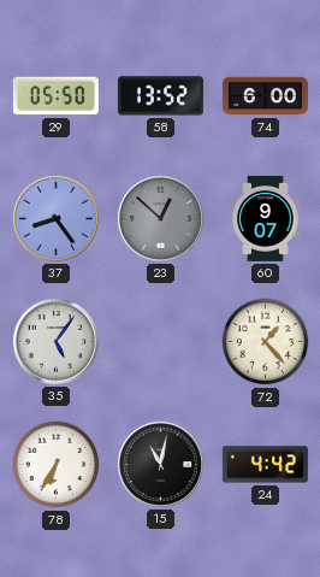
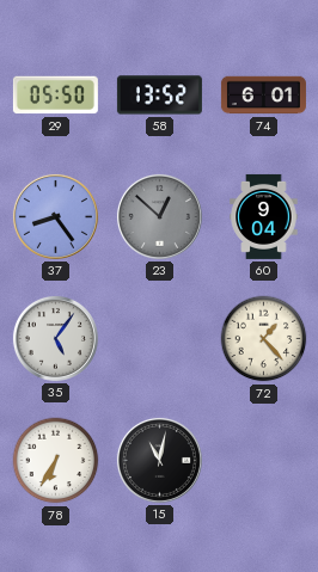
74: 6:00 -> 6:01
60: 9:07 -> 9:04
24: 4:42 -> none
